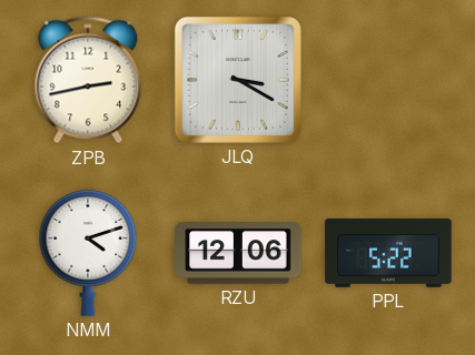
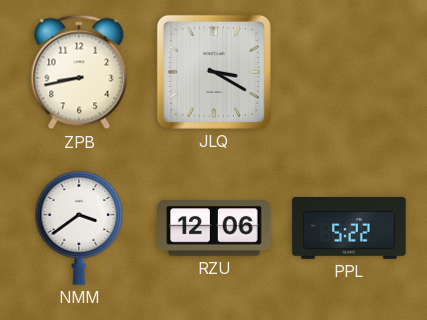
ZPB: 2:43 -> 8:43
NMM: 4:12 -> 3:39
